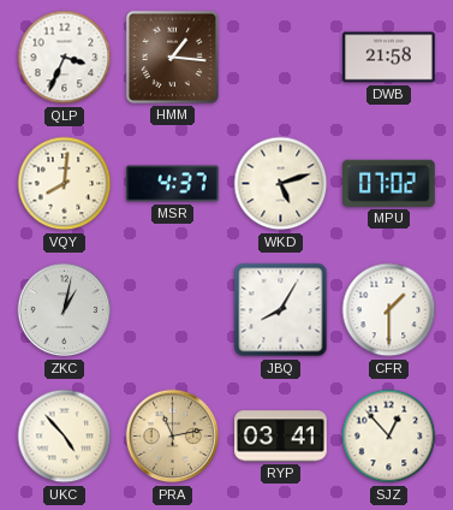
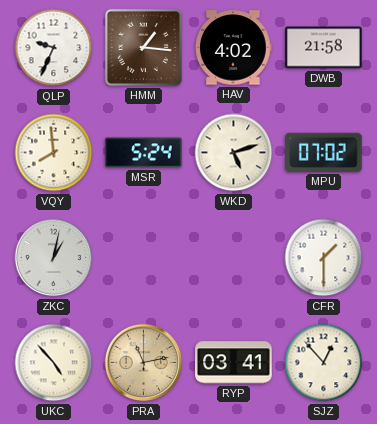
QLP: 3:34 -> 9:34
HAV: none -> 4:02
VQY: 8:01 -> 7:59
MSR: 4:37 -> 5:24
JBQ: 8:05 -> none
